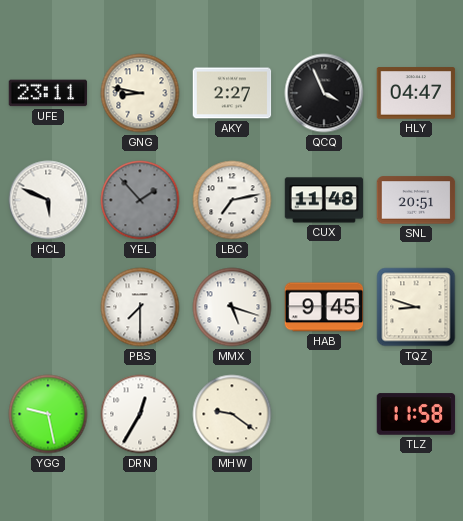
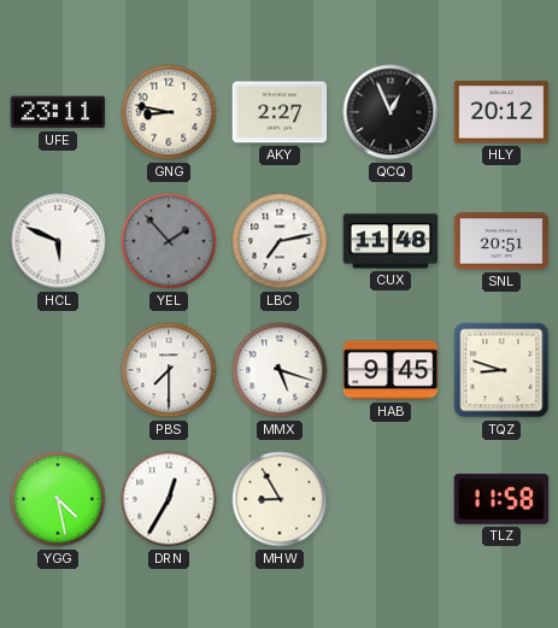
QCQ: 3:56 -> 12:56
HLY: 04:47 -> 20:12
YGG: 9:28 -> 4:28
MHW: 9:21 -> 8:55
